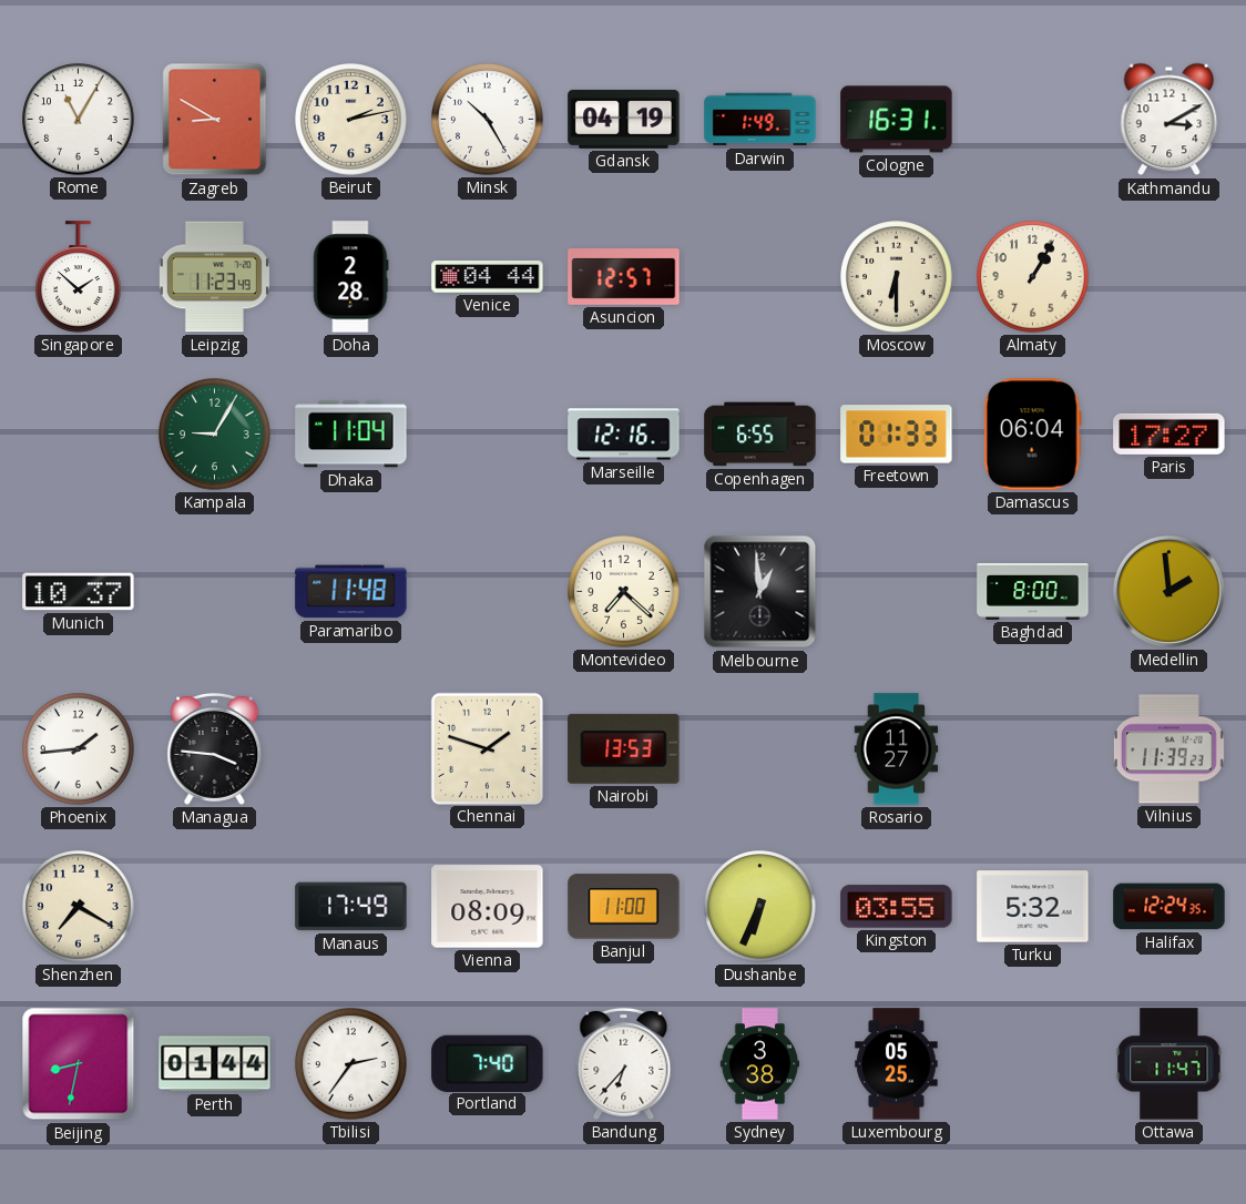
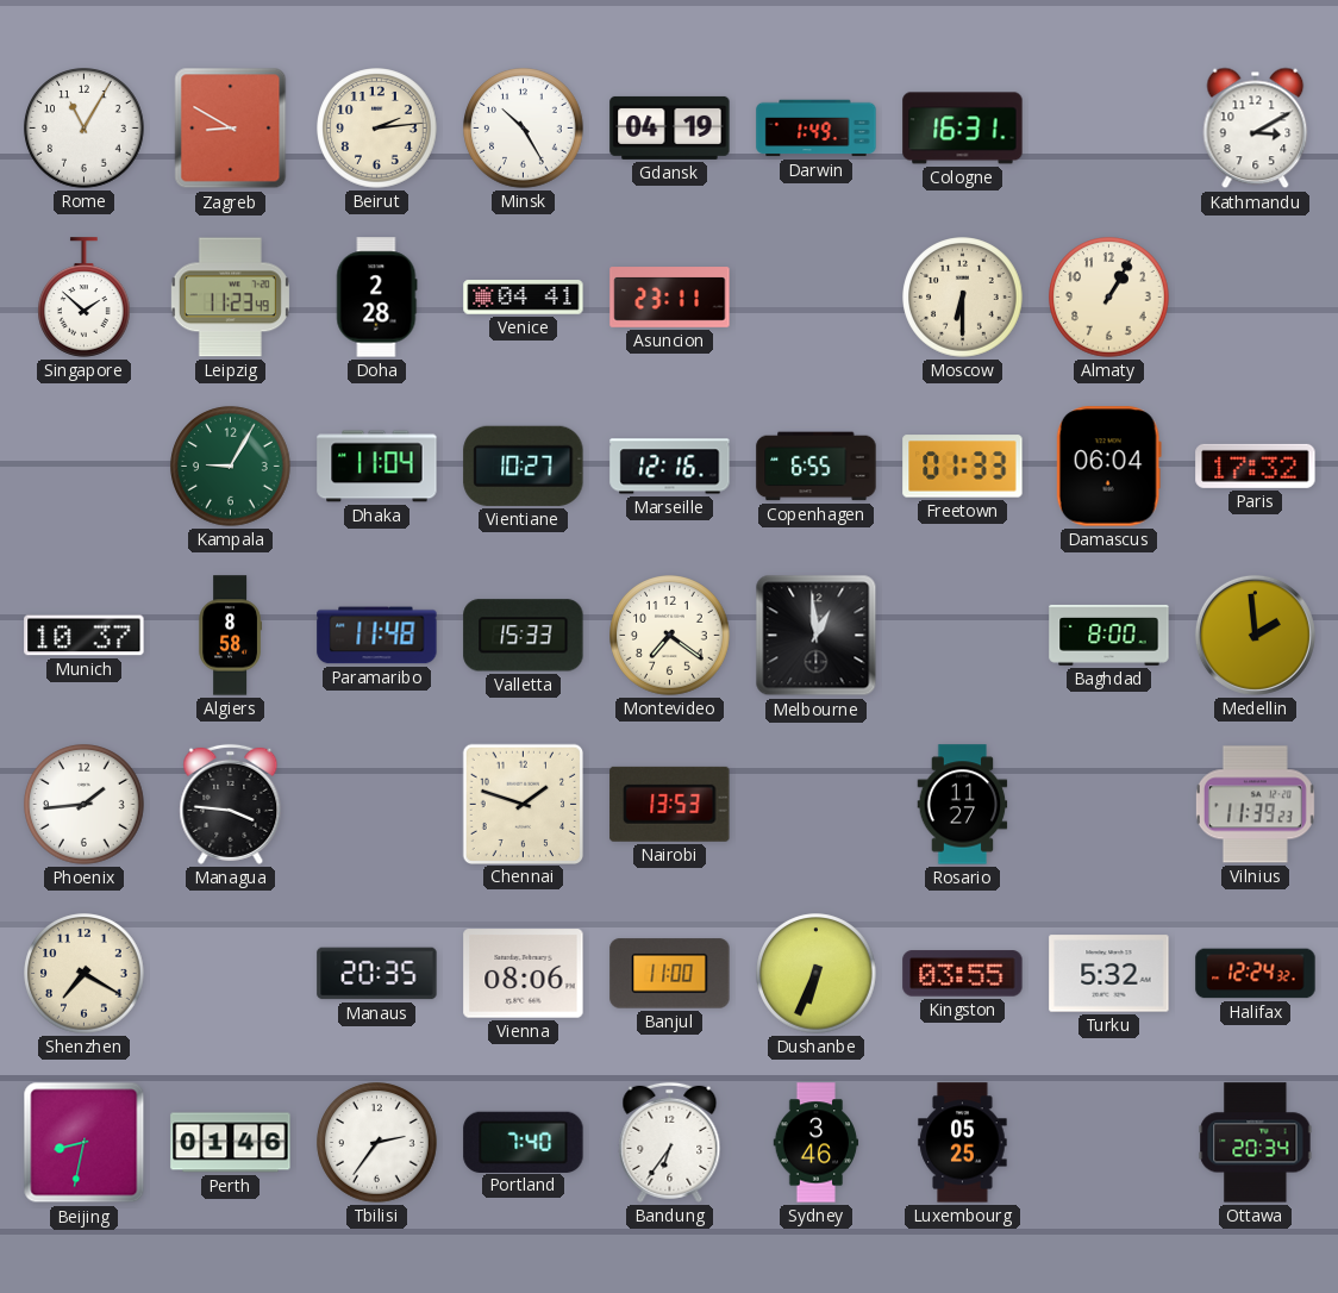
Beirut: 2:13 -> 2:14
Venice: 04:44 -> 04:41
Asuncion: 12:57 -> 23:11
Vientiane: none -> 10:27
Paris: 17:27 -> 17:32
Algiers: none -> 8:58
Valletta: none -> 15:33
Montevideo: 7:22 -> 7:21
Manaus: 17:49 -> 20:35
Vienna: 08:09 -> 08:06
Halifax: 12:24:35 -> 12:24:32
Perth: 01:44 -> 01:46
Bandung: 6:37 -> 6:36
Sydney: 3:38 -> 3:46
Ottawa: 11:47 -> 20:34
